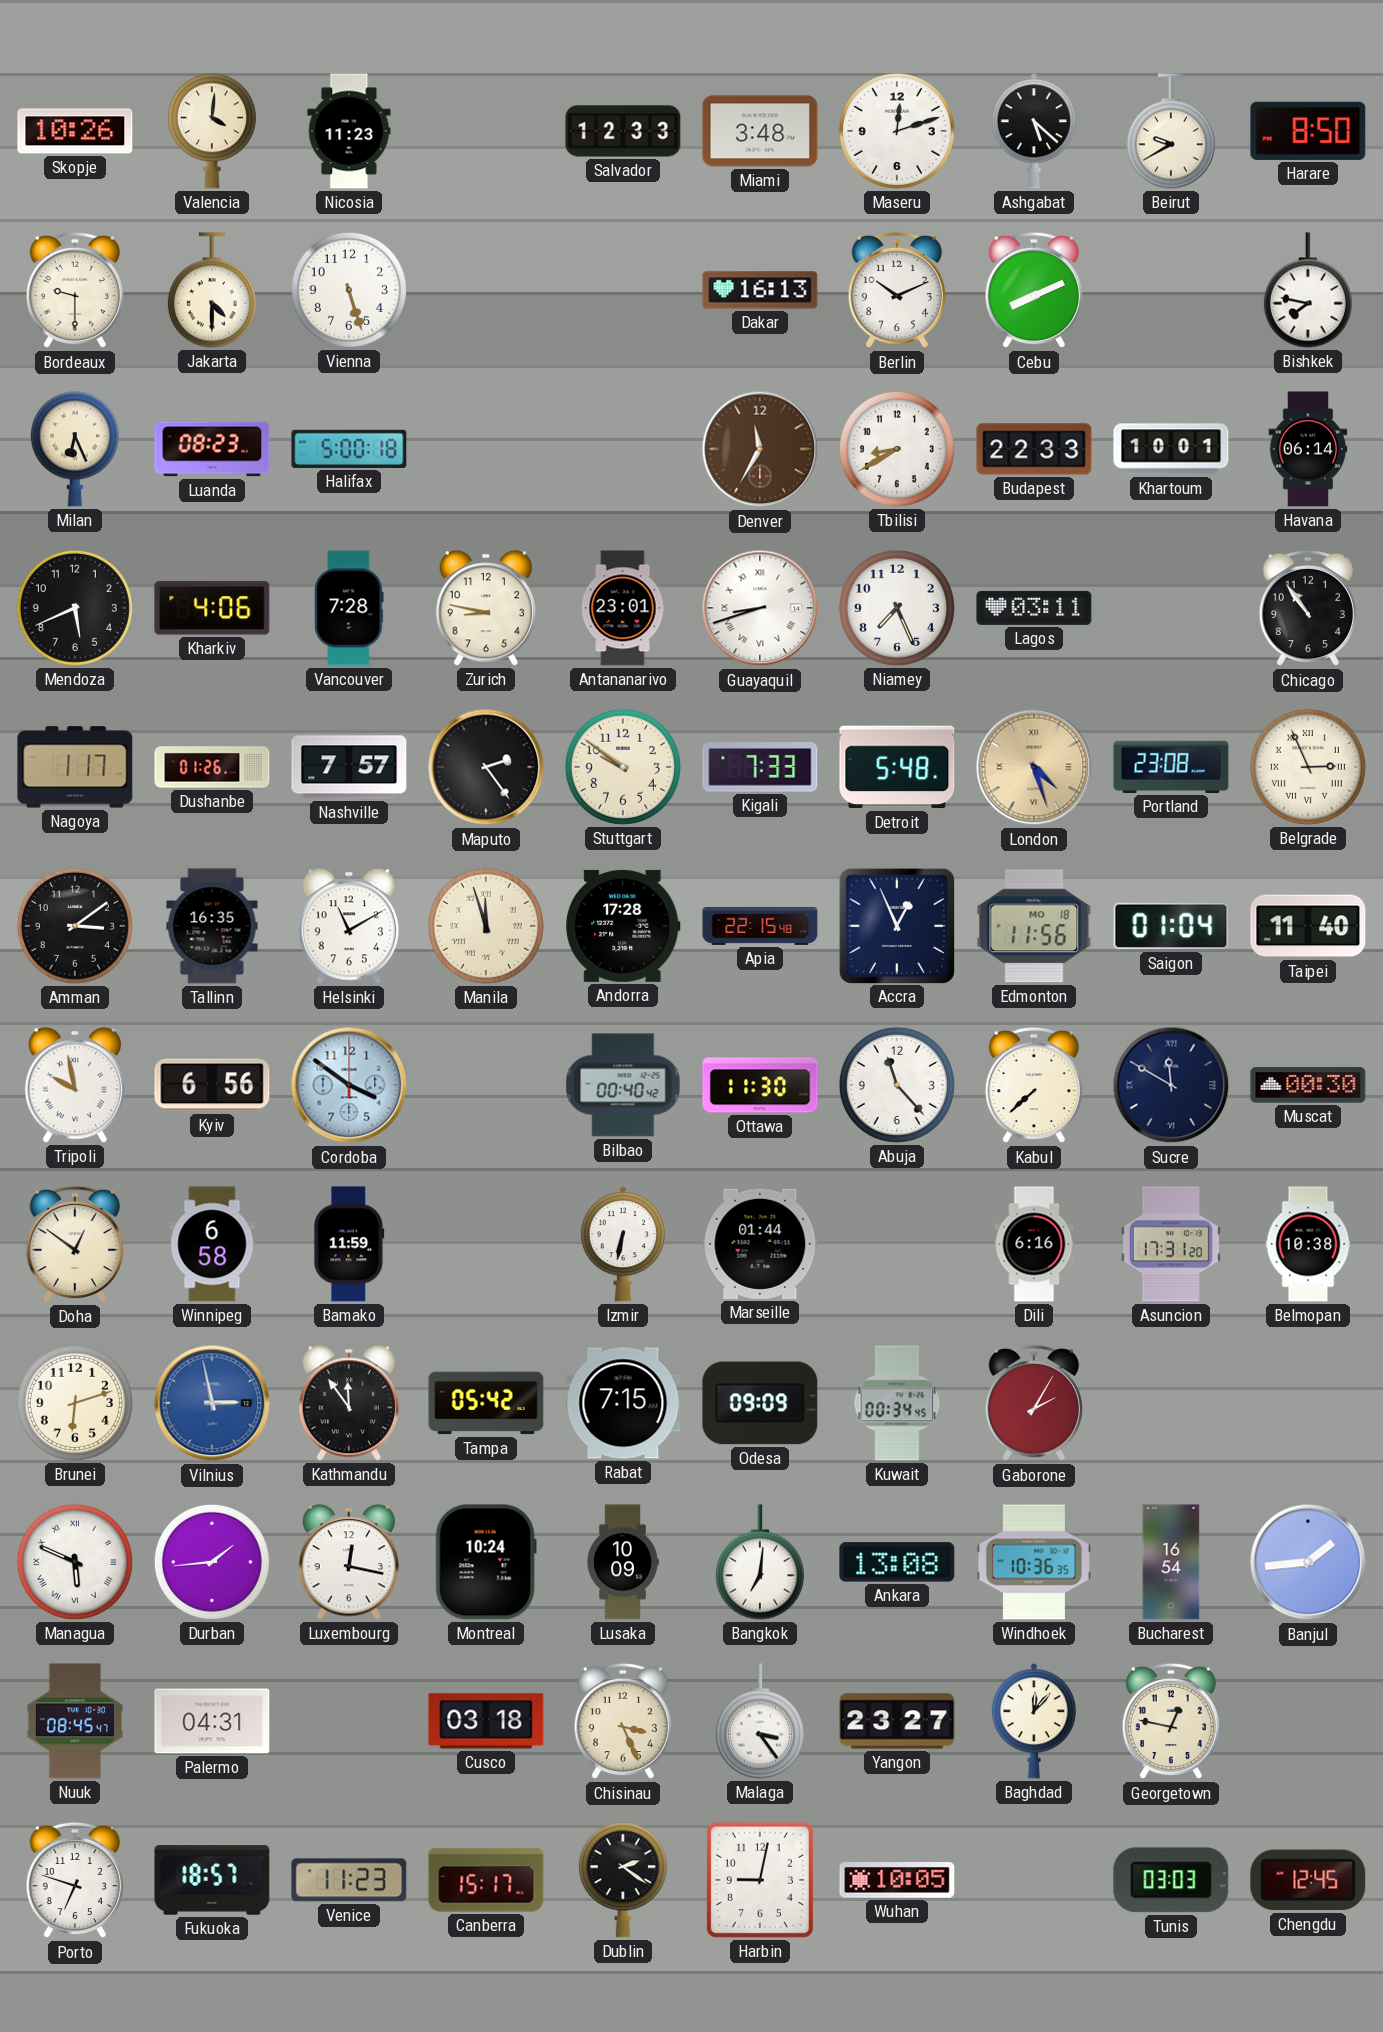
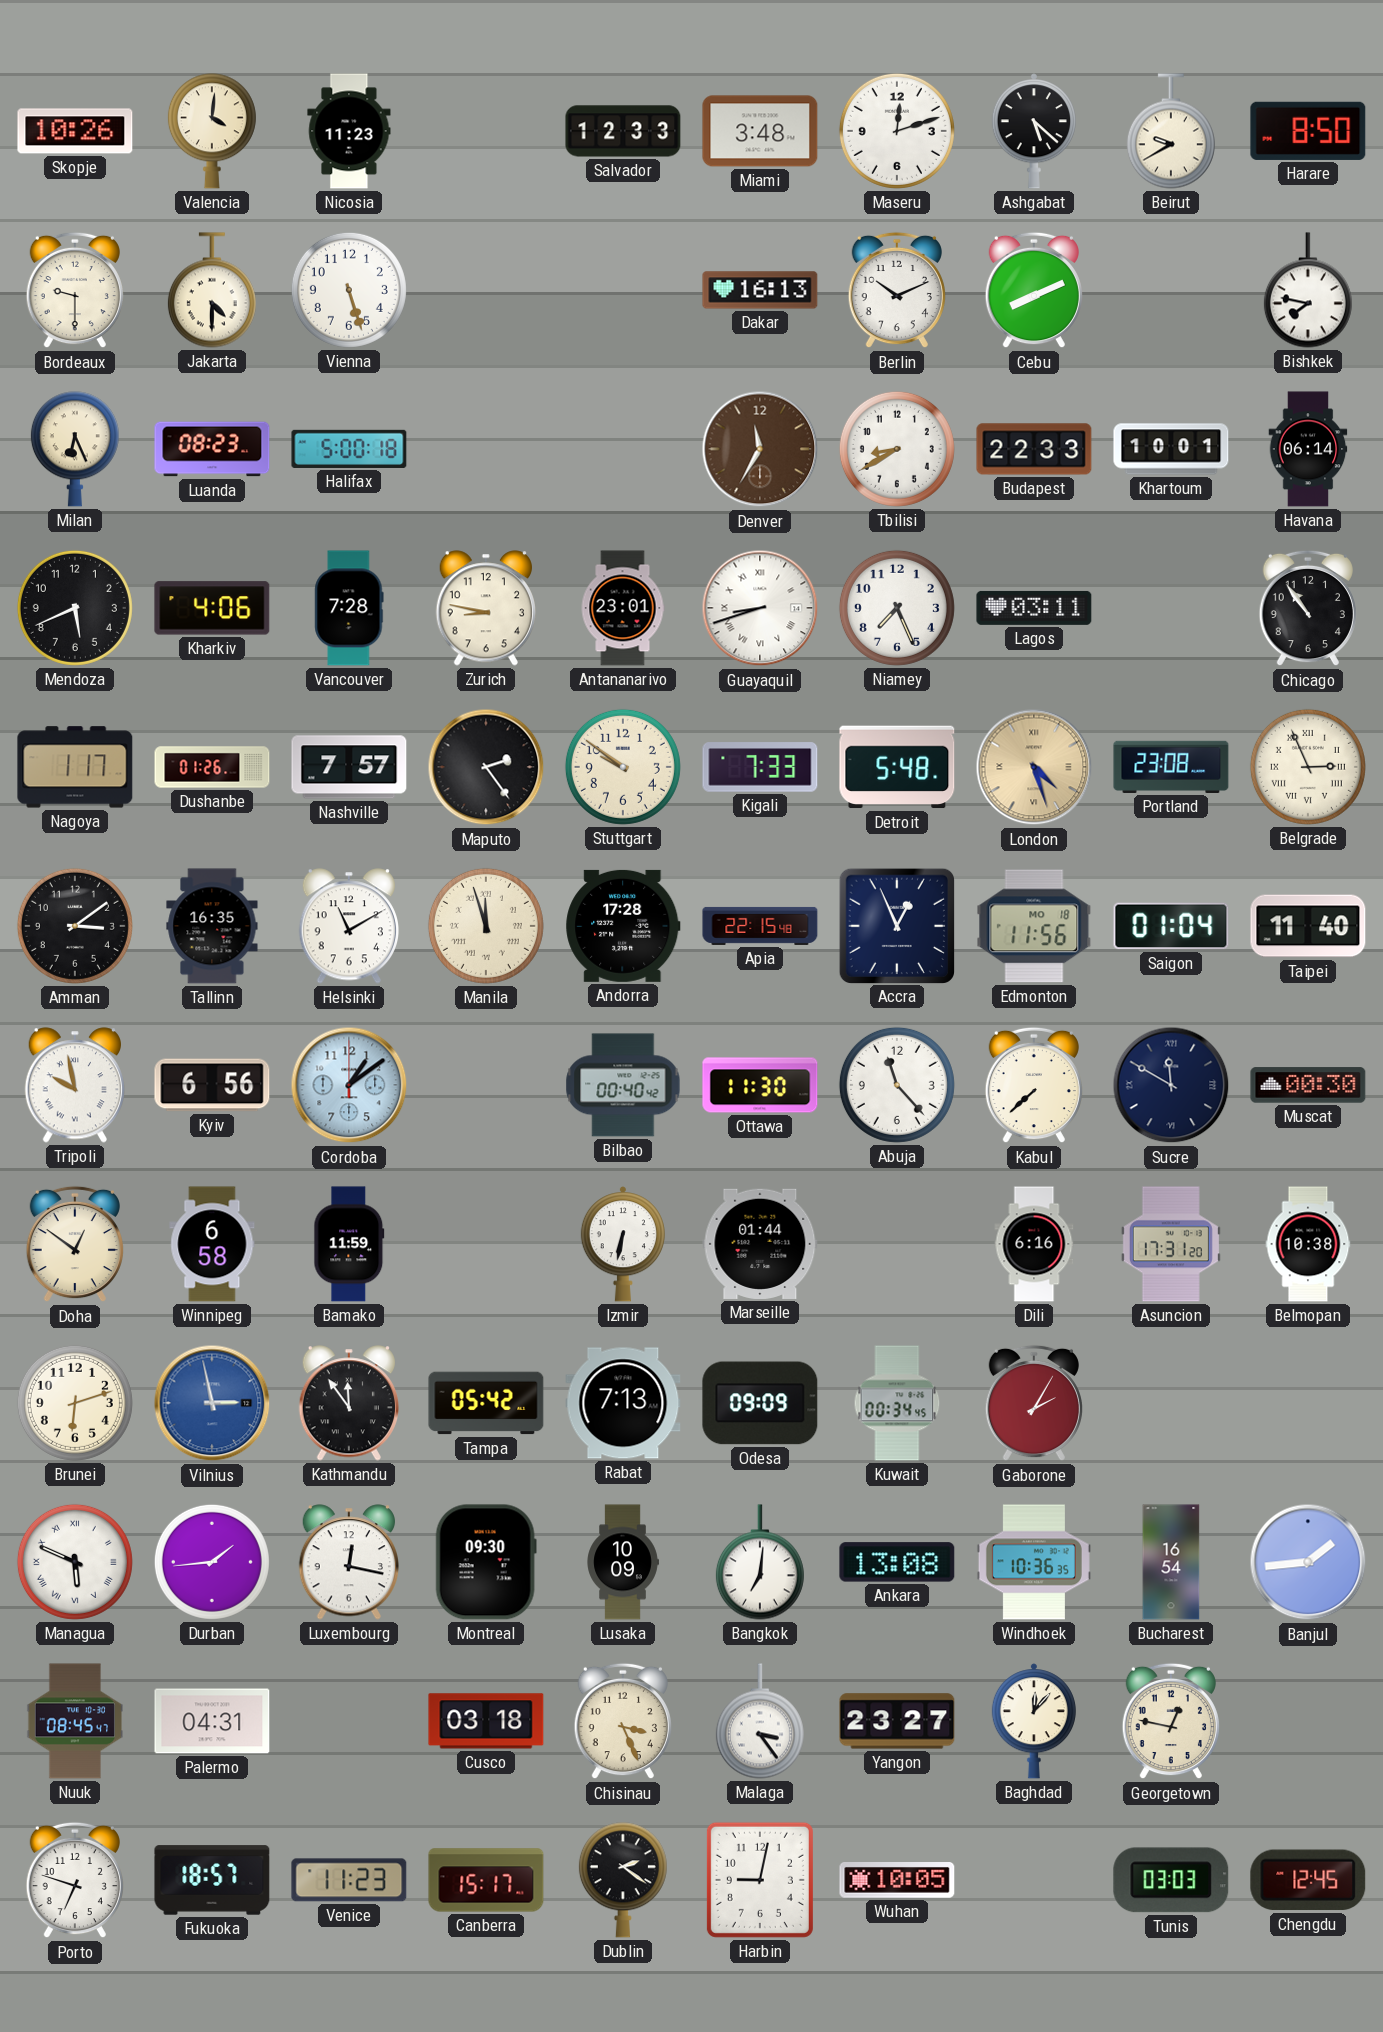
Cordoba: 3:51 -> 1:09
Rabat: 7:15 -> 7:13
Montreal: 10:24 -> 09:30
